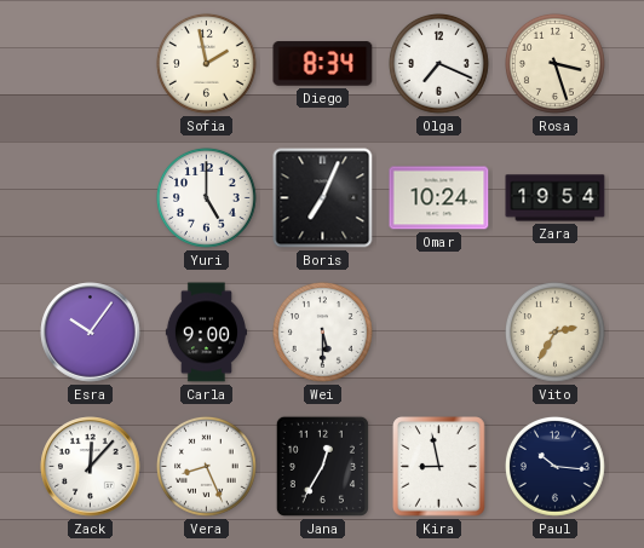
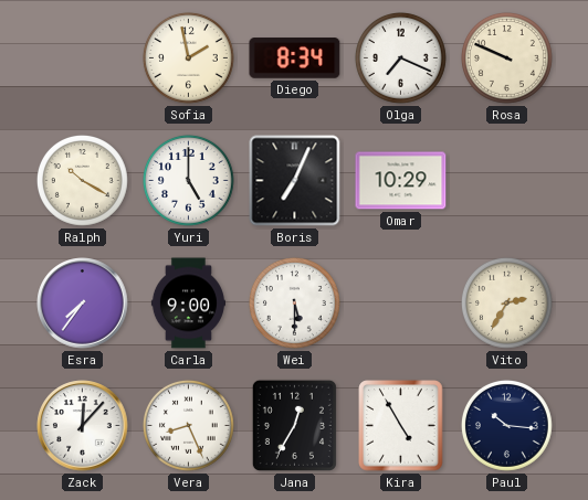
Rosa: 3:27 -> 9:49
Ralph: none -> 10:20
Omar: 10:24 -> 10:29
Zara: 19:54 -> none
Esra: 10:06 -> 7:36
Kira: 8:58 -> 4:55
